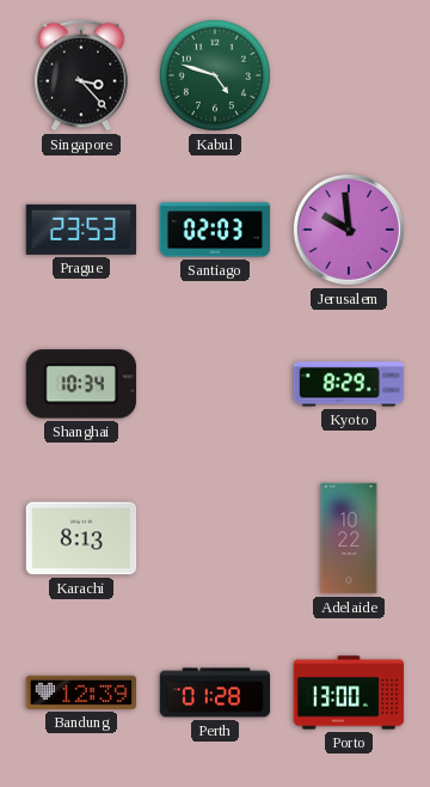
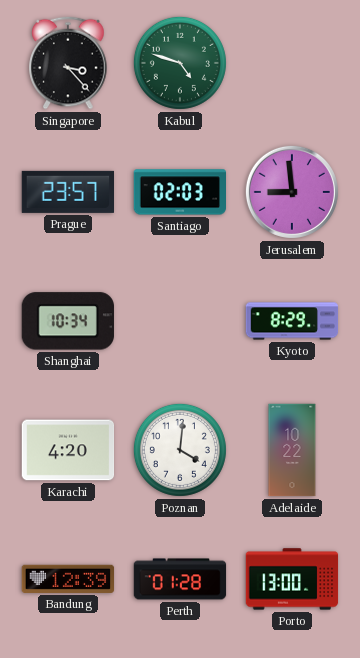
Prague: 23:53 -> 23:57
Jerusalem: 9:59 -> 8:59
Karachi: 8:13 -> 4:20
Poznan: none -> 4:01
